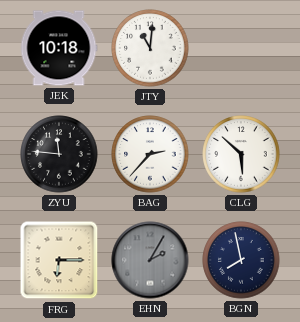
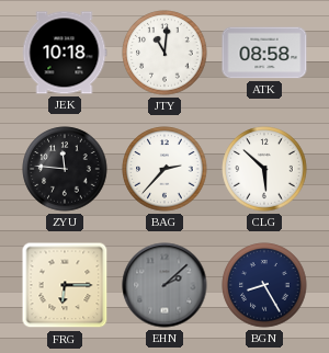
ATK: none -> 08:58
EHN: 2:05 -> 2:08
BGN: 7:58 -> 8:25
